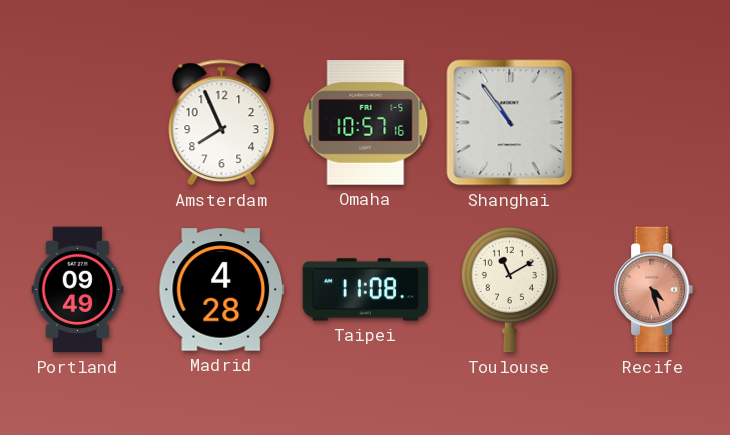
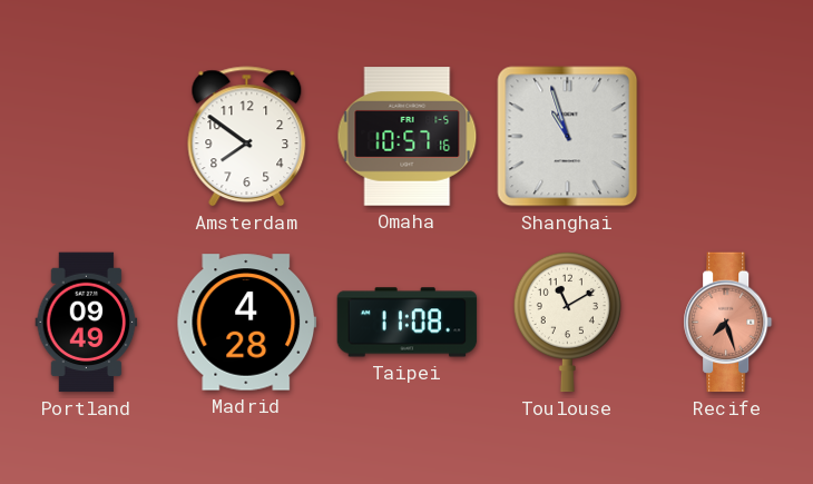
Amsterdam: 7:56 -> 7:51
Shanghai: 10:54 -> 10:57
Recife: 4:27 -> 7:27
